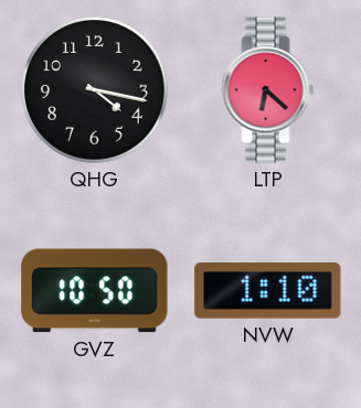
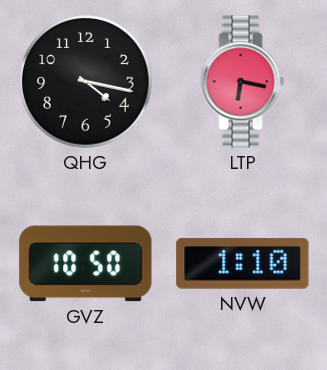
LTP: 6:22 -> 6:17
